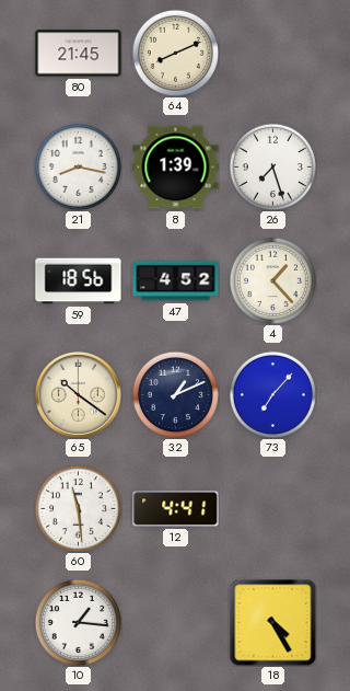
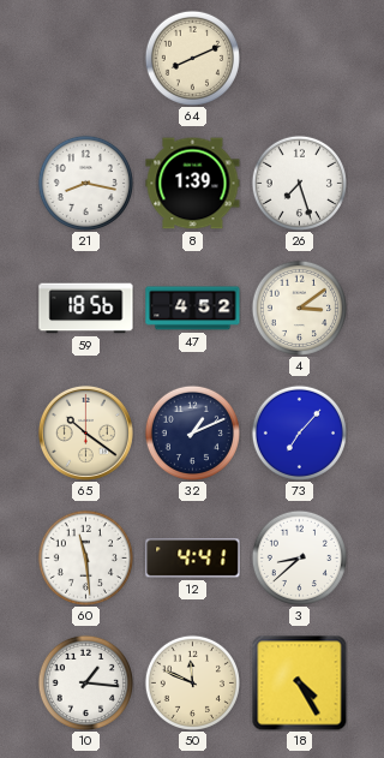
80: 21:45 -> none
4: 1:23 -> 3:09
3: none -> 8:38
50: none -> 11:49
